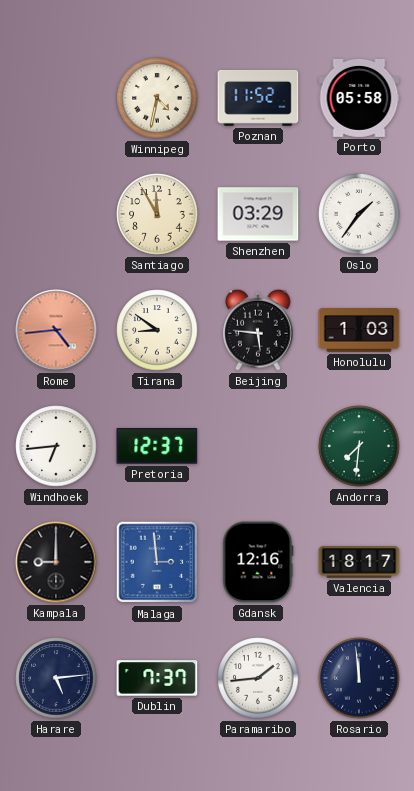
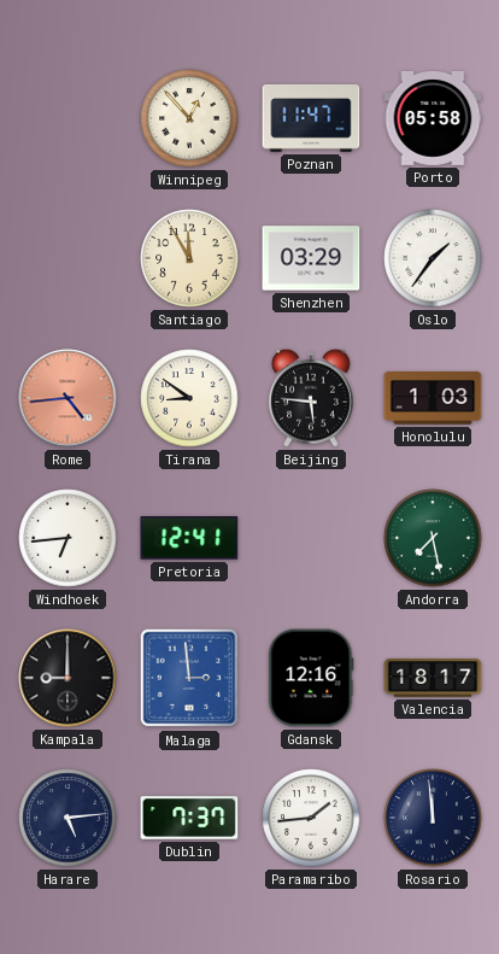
Winnipeg: 4:32 -> 12:53
Poznan: 11:52 -> 11:47
Pretoria: 12:37 -> 12:41
Andorra: 7:31 -> 7:28
